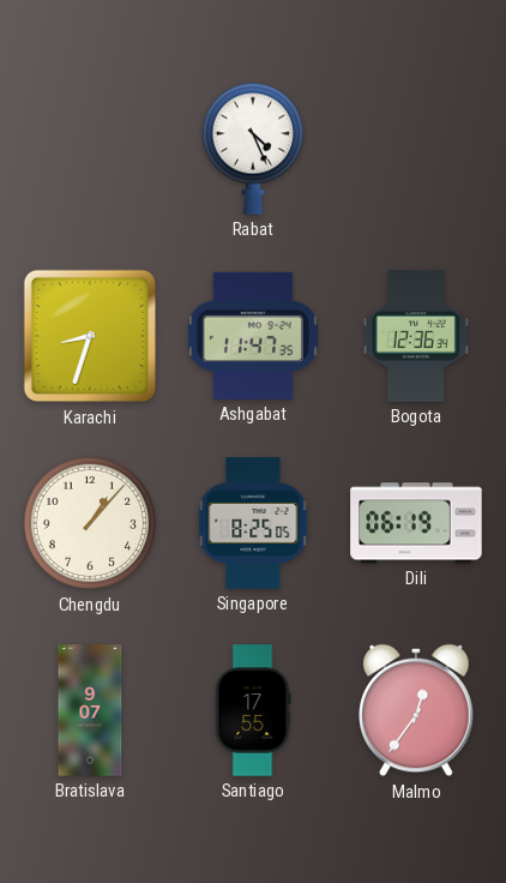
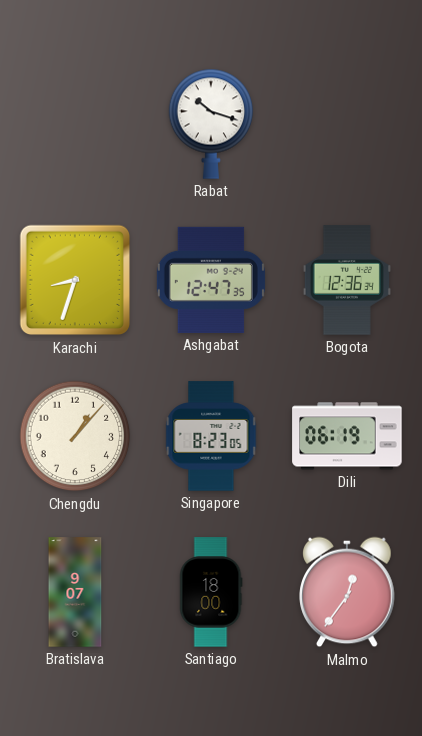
Rabat: 4:26 -> 10:18
Ashgabat: 11:47 -> 12:47
Singapore: 8:25 -> 8:23
Santiago: 17:55 -> 18:00
